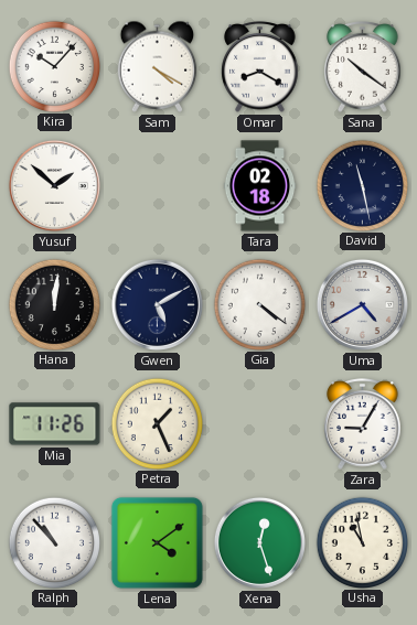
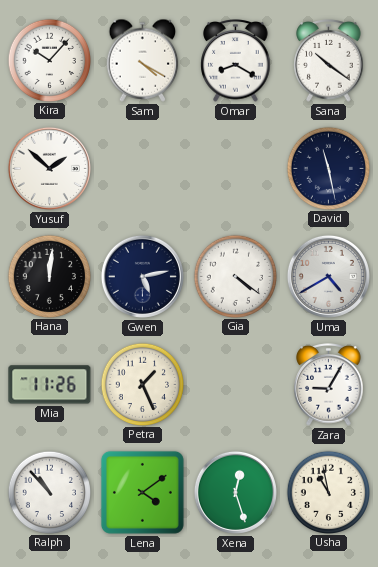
Tara: 02:18 -> none
Gwen: 5:10 -> 5:13
